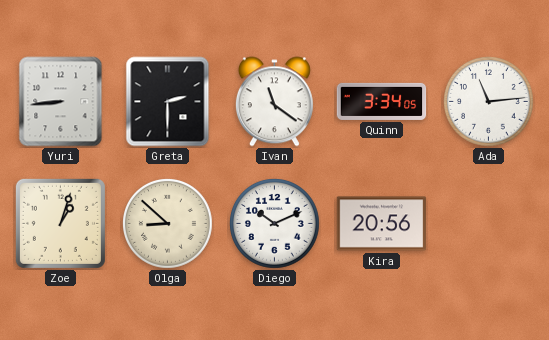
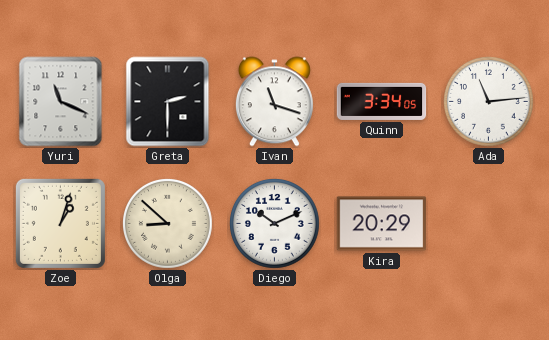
Yuri: 8:44 -> 11:19
Ivan: 11:21 -> 11:18
Kira: 20:56 -> 20:29
